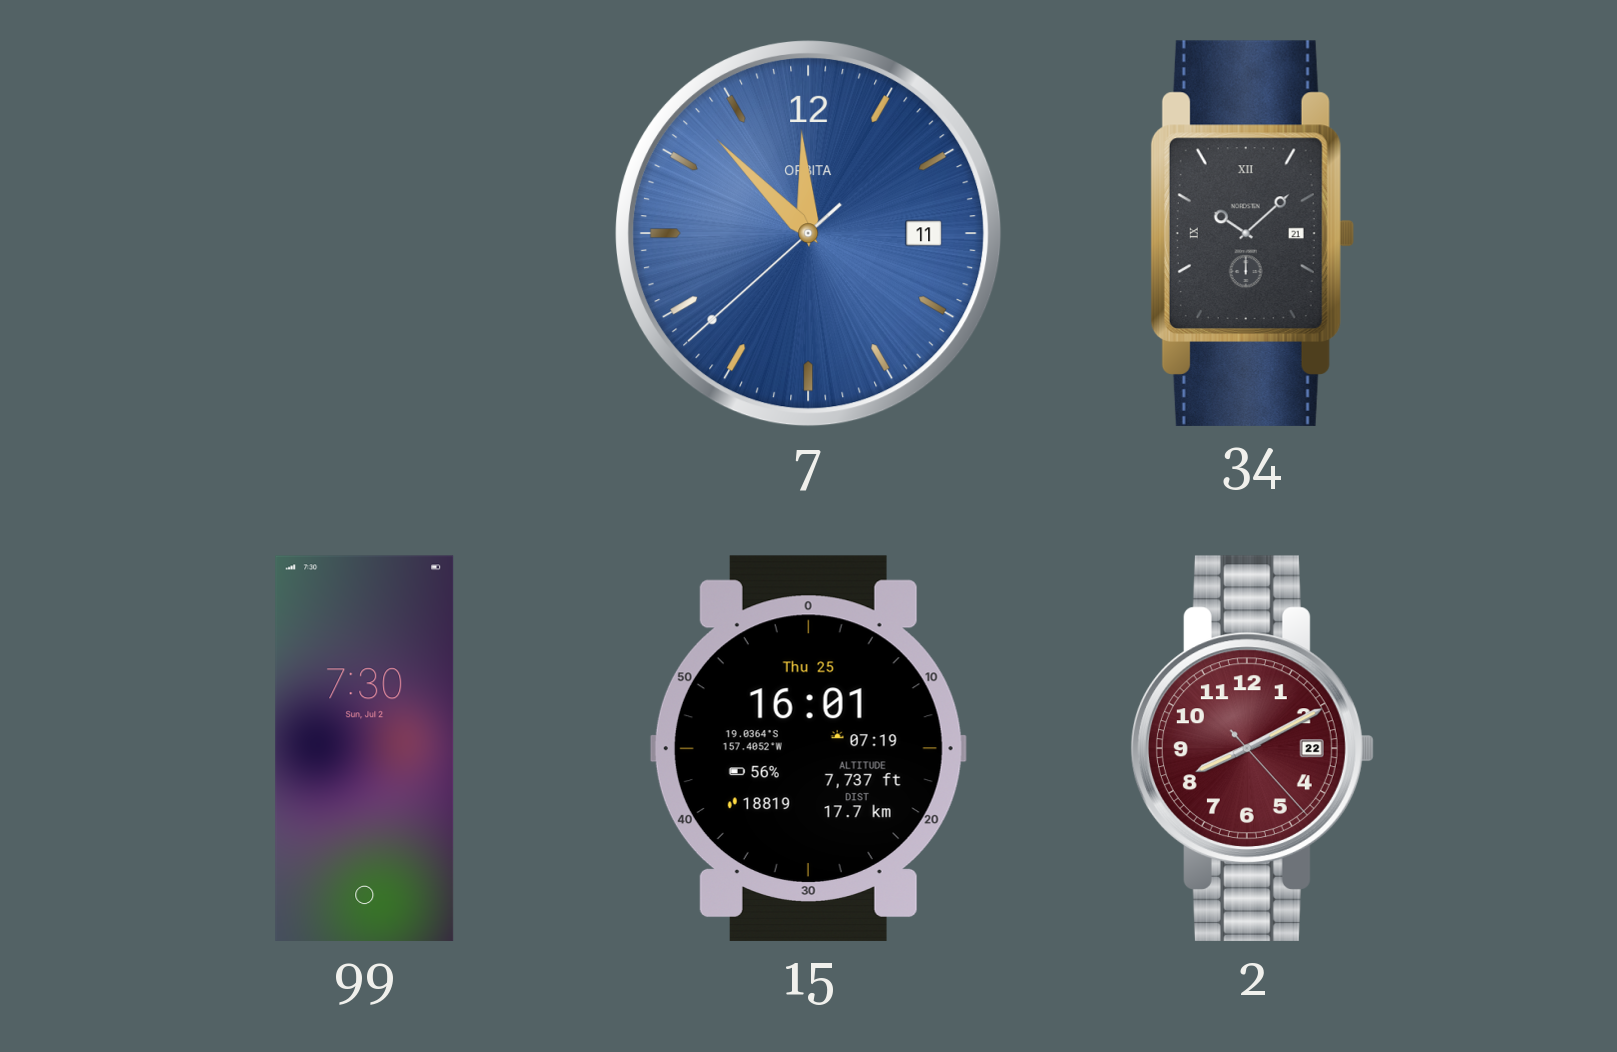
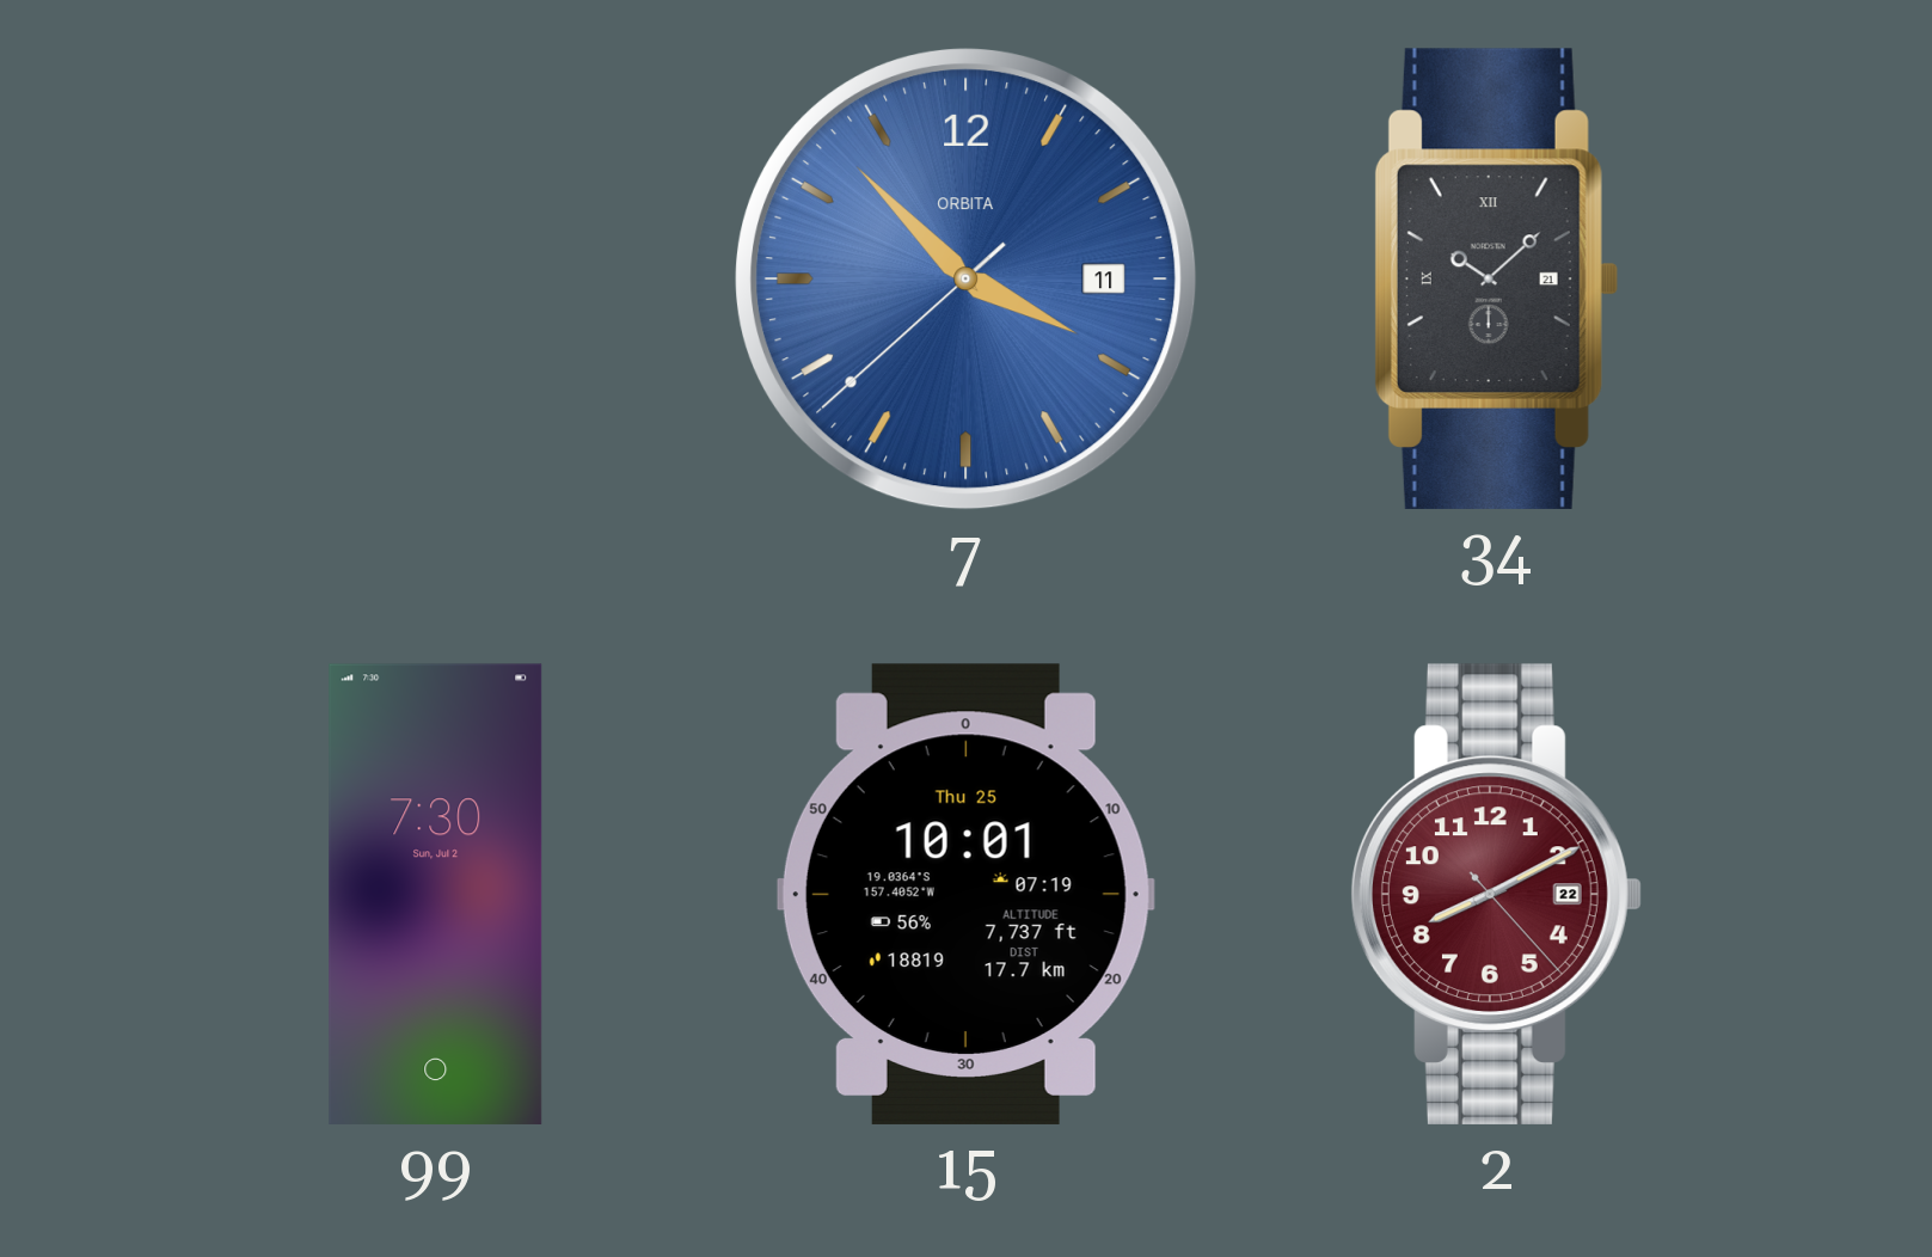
7: 11:52 -> 3:52
15: 16:01 -> 10:01
